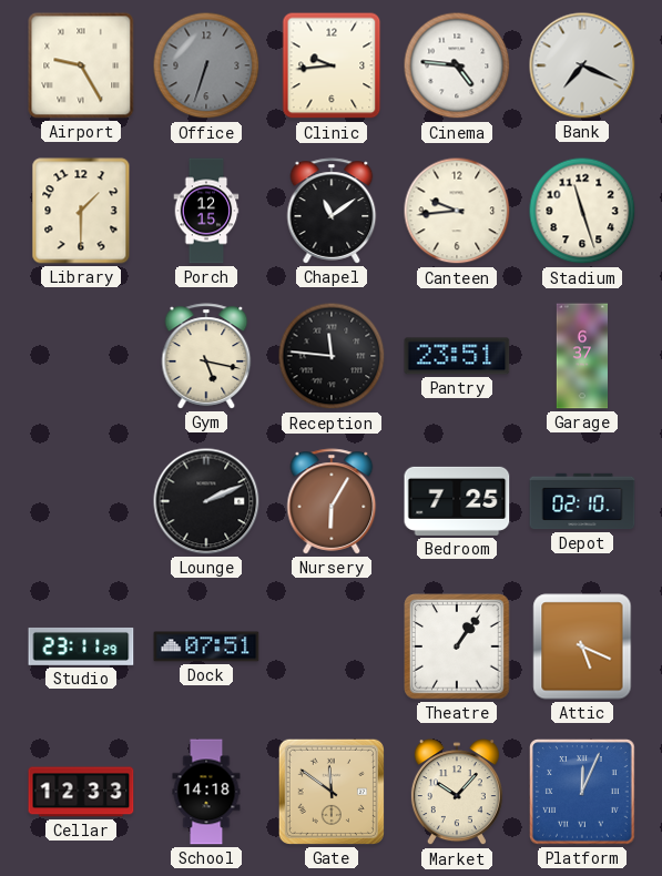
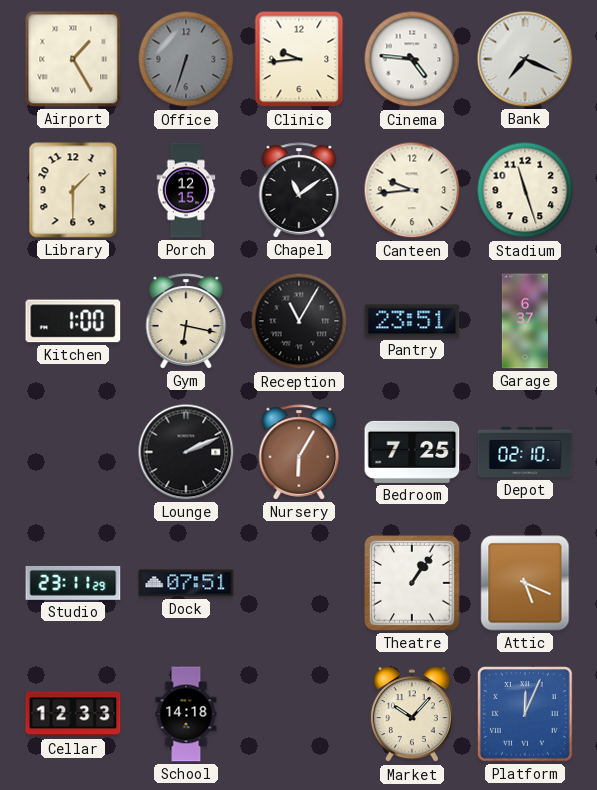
Airport: 9:25 -> 1:25
Kitchen: none -> 1:00
Gym: 5:17 -> 6:17
Reception: 11:46 -> 11:05
Gate: 11:51 -> none
